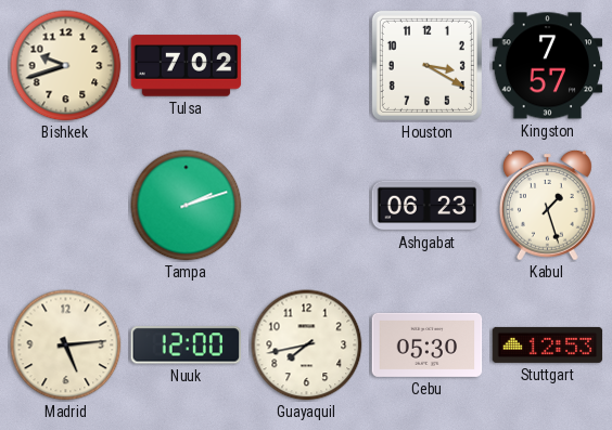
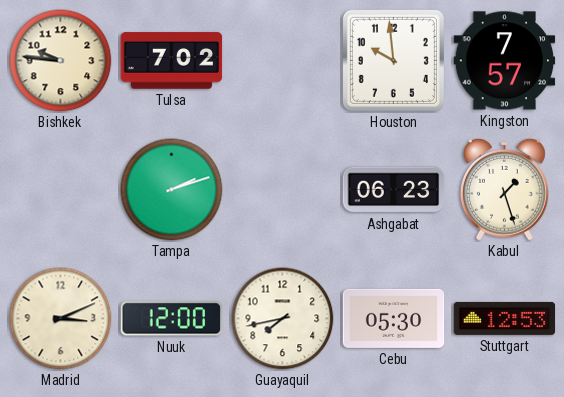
Bishkek: 9:42 -> 9:46
Houston: 3:20 -> 9:59
Madrid: 5:14 -> 3:11
